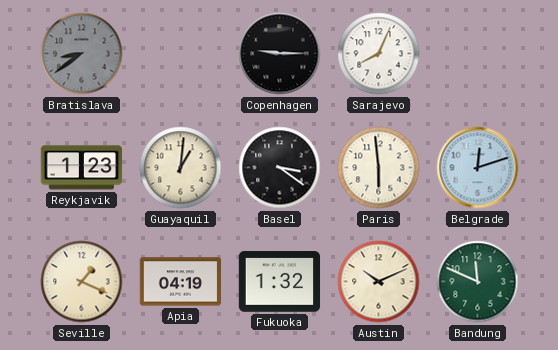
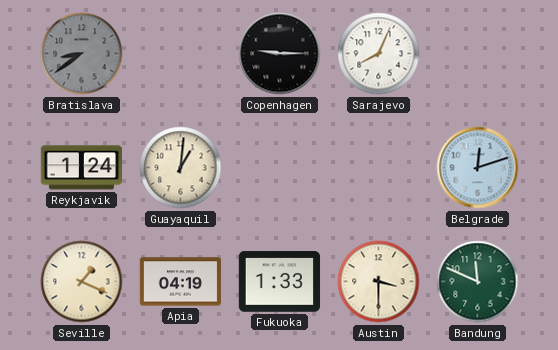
Reykjavik: 1:23 -> 1:24
Basel: 3:21 -> none
Paris: 5:59 -> none
Fukuoka: 1:32 -> 1:33
Austin: 10:11 -> 3:30
